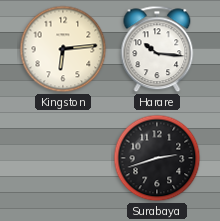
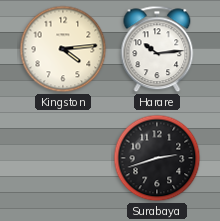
Kingston: 6:14 -> 4:14
Harare: 10:16 -> 10:14
